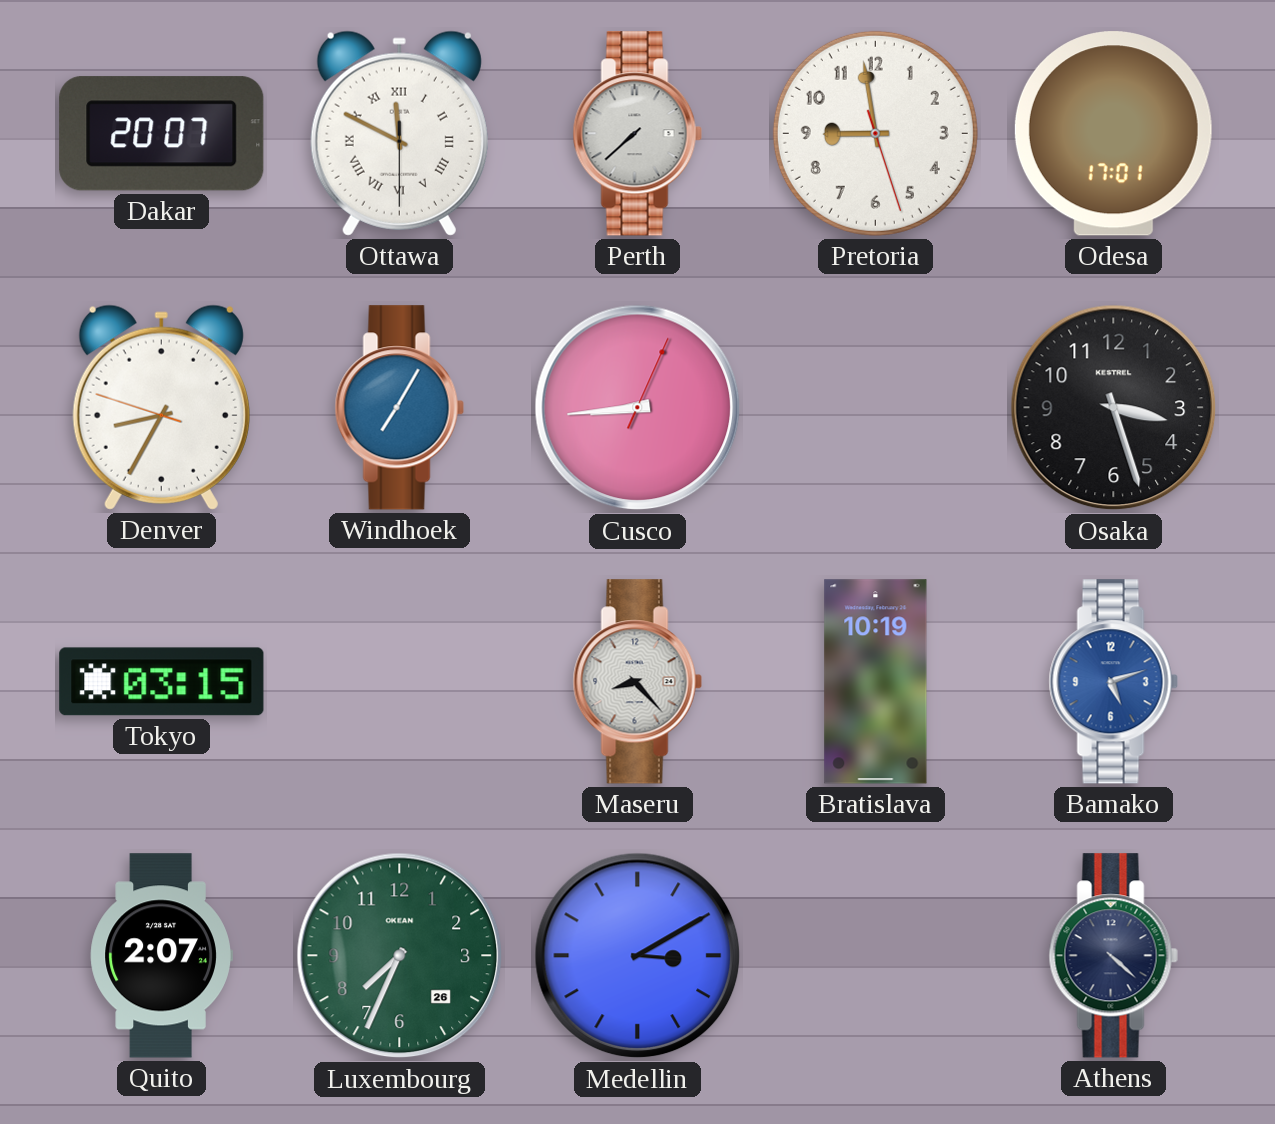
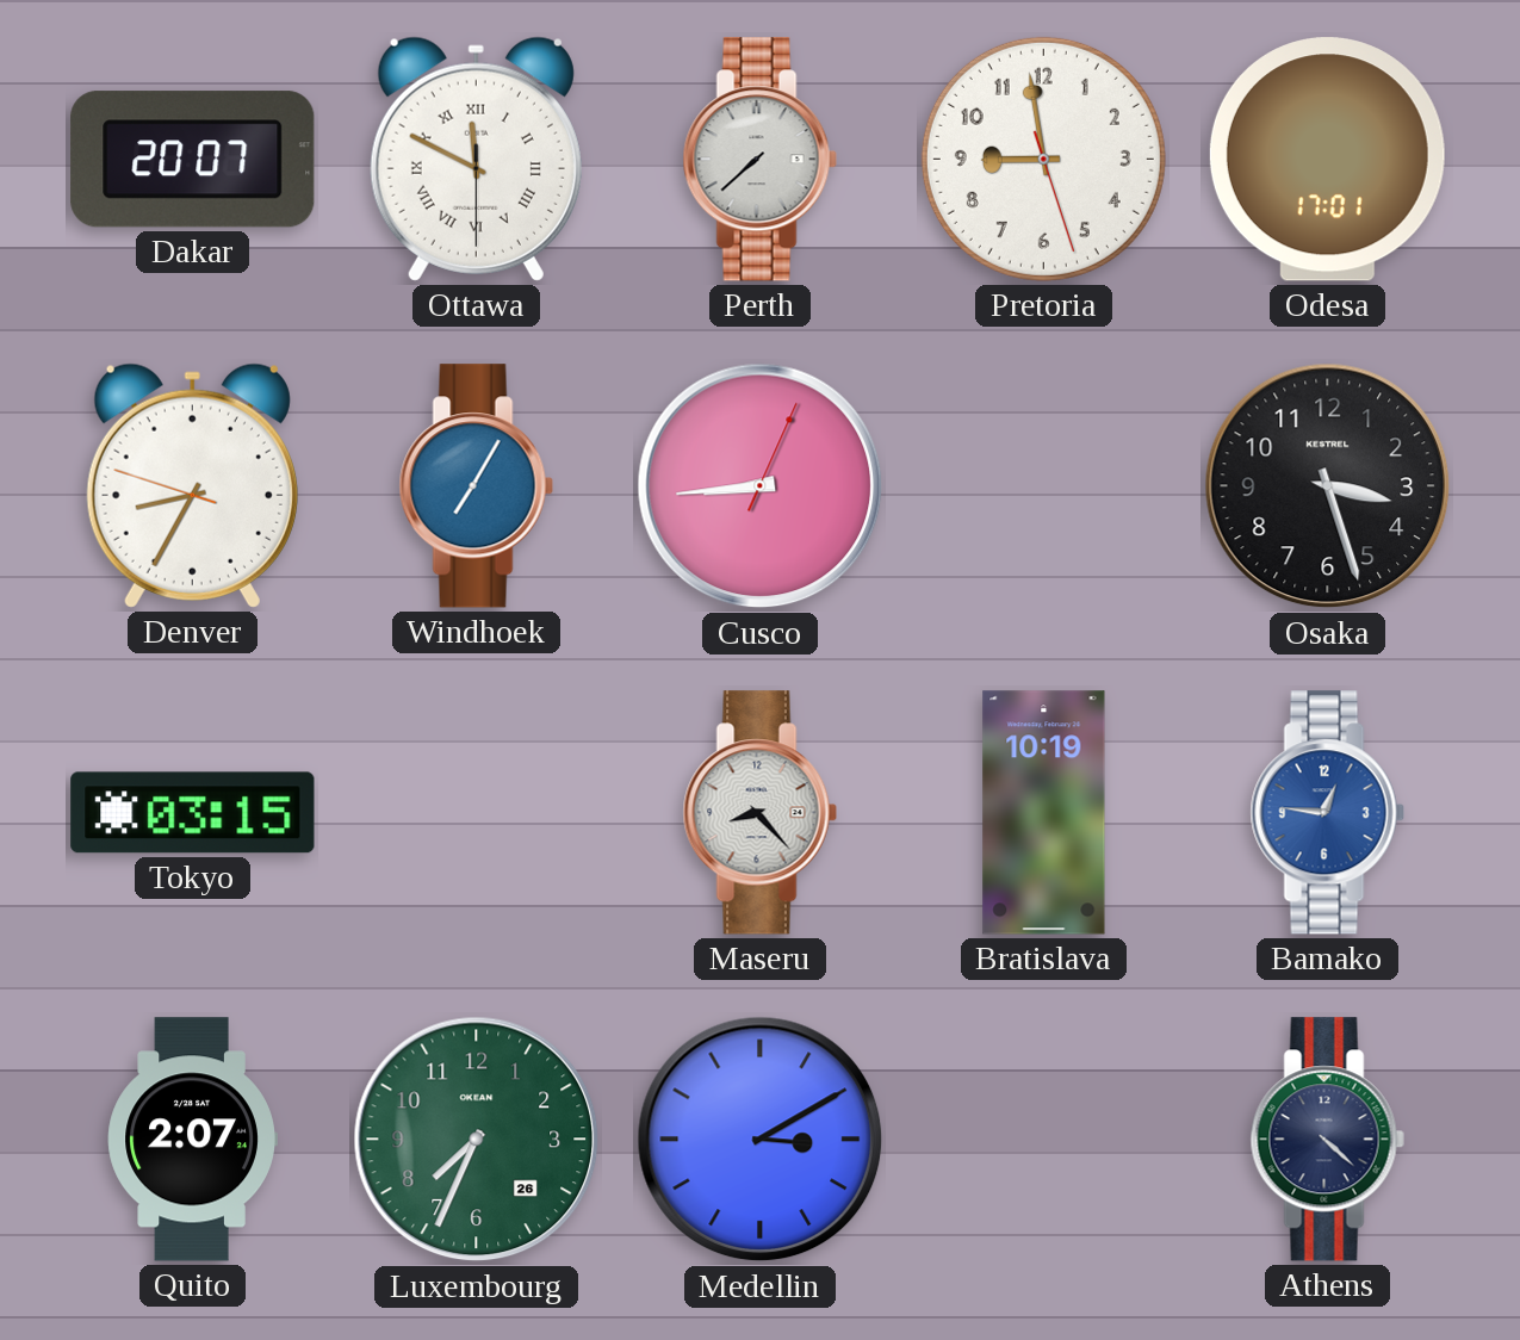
Bamako: 5:12 -> 12:46
